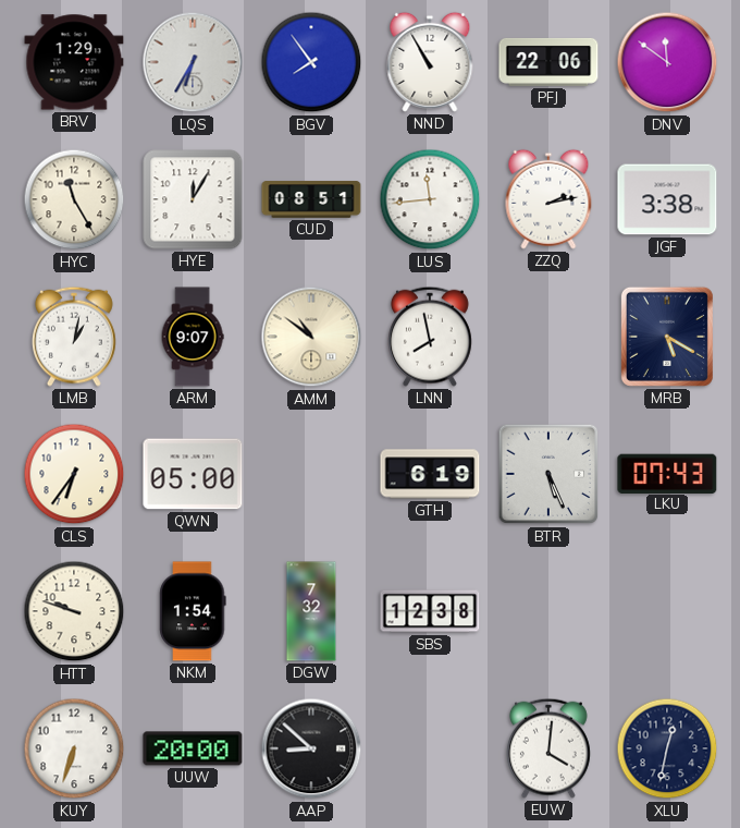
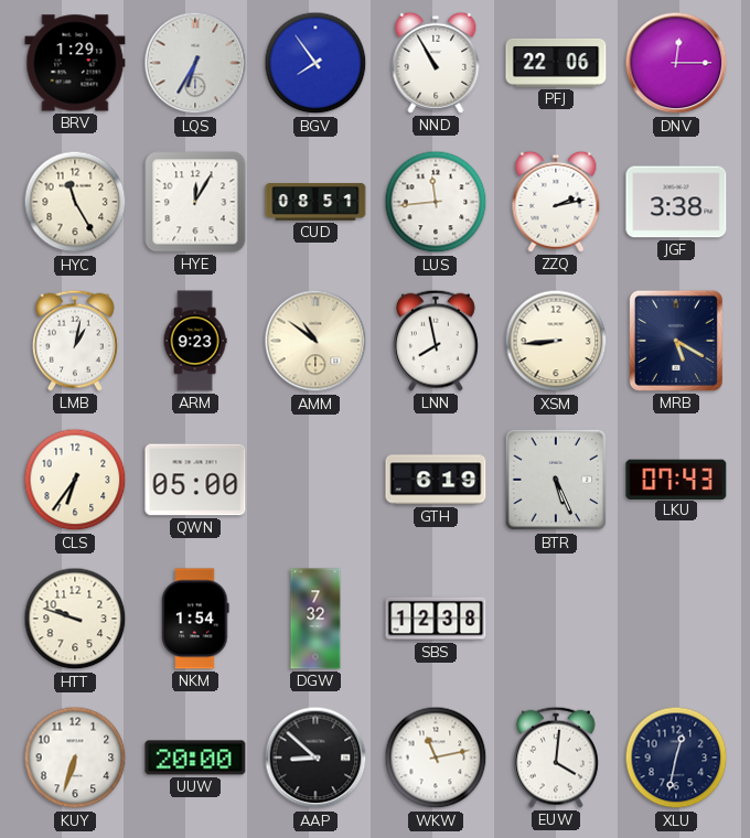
DNV: 11:51 -> 12:15
ARM: 9:07 -> 9:23
XSM: none -> 8:44
WKW: none -> 11:13
